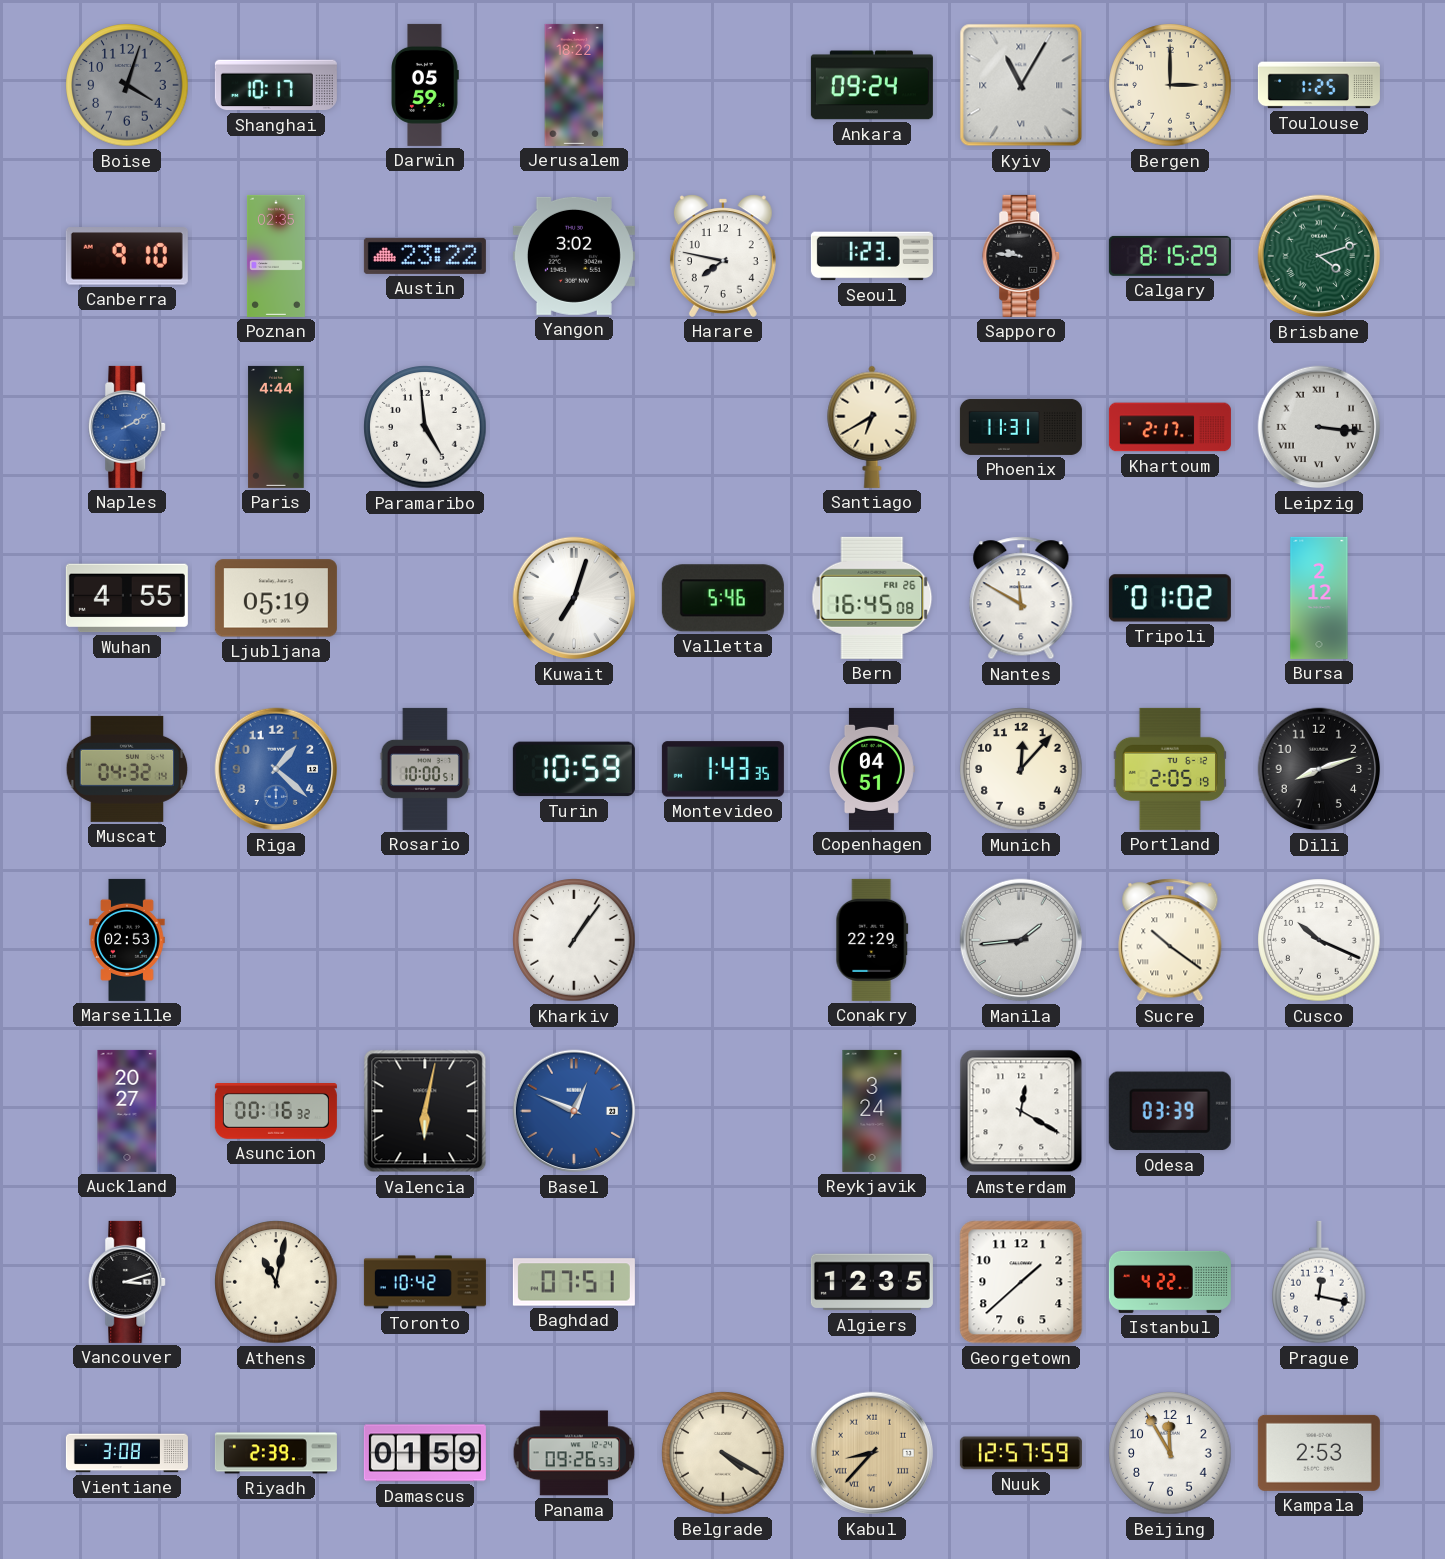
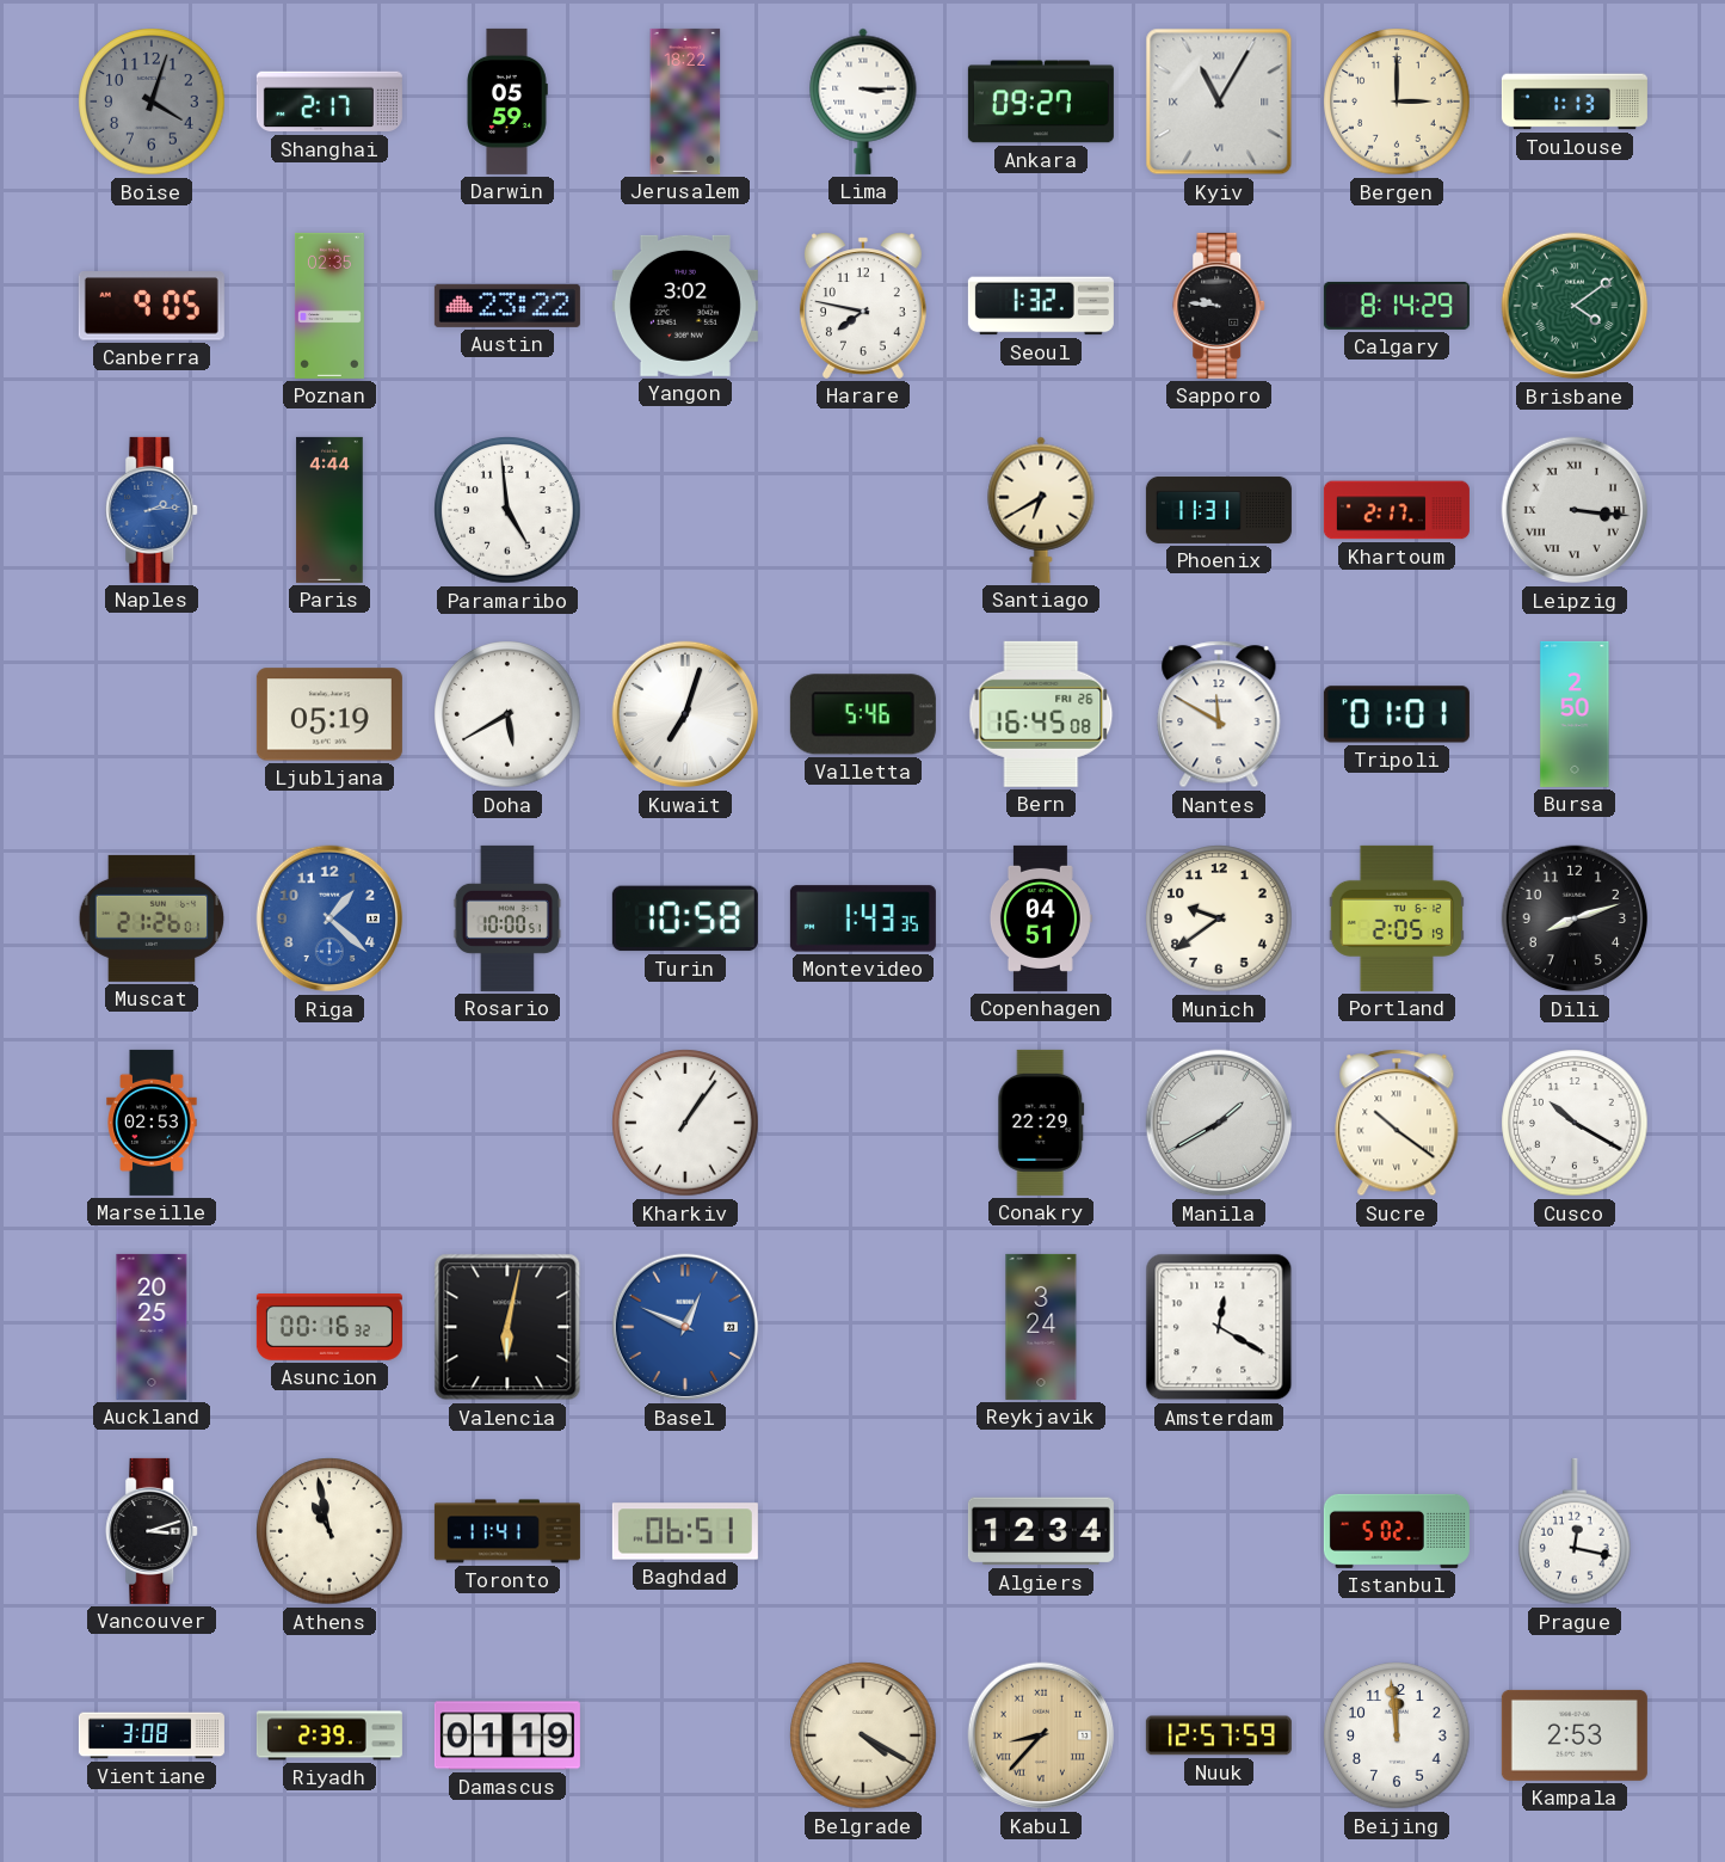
Shanghai: 10:17 -> 2:17
Lima: none -> 3:15
Ankara: 09:24 -> 09:27
Toulouse: 1:25 -> 1:13
Canberra: 9:10 -> 9:05
Seoul: 1:23 -> 1:32
Calgary: 8:15 -> 8:14
Brisbane: 4:12 -> 4:09
Naples: 2:10 -> 2:14
Wuhan: 4:55 -> none
Doha: none -> 5:40
Tripoli: 01:02 -> 01:01
Bursa: 2:12 -> 2:50
Muscat: 04:32 -> 21:26
Turin: 10:59 -> 10:58
Munich: 12:07 -> 9:39
Manila: 1:44 -> 1:40
Cusco: 10:19 -> 10:20
Auckland: 20:27 -> 20:25
Odesa: 03:39 -> none
Athens: 11:02 -> 10:58
Toronto: 10:42 -> 11:41
Baghdad: 07:51 -> 06:51
Algiers: 12:35 -> 12:34
Georgetown: 1:38 -> none
Istanbul: 4:22 -> 5:02
Damascus: 01:59 -> 01:19
Panama: 09:26 -> none
Beijing: 11:55 -> 11:59
